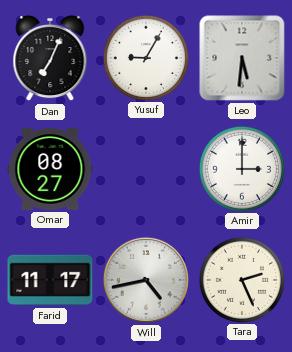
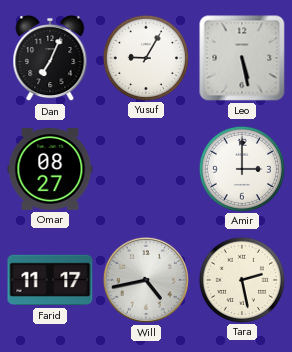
Leo: 5:31 -> 5:28
Tara: 2:26 -> 2:28
